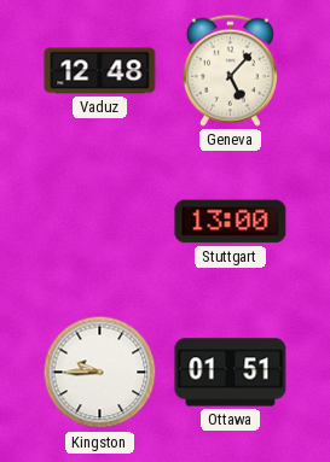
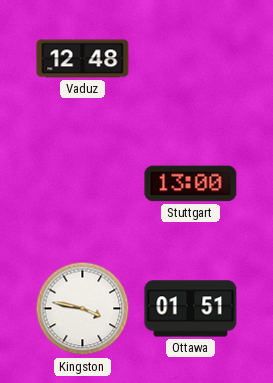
Geneva: 5:07 -> none
Kingston: 9:45 -> 3:47
